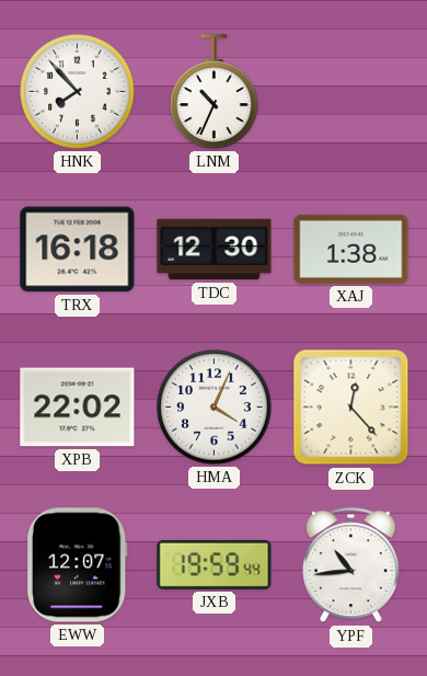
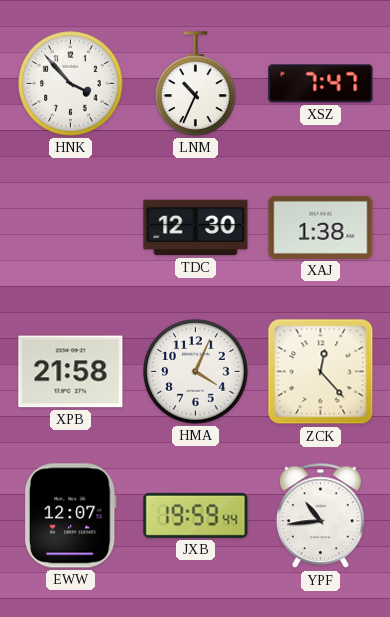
HNK: 7:53 -> 3:53
XSZ: none -> 7:47
TRX: 16:18 -> none
XPB: 22:02 -> 21:58
